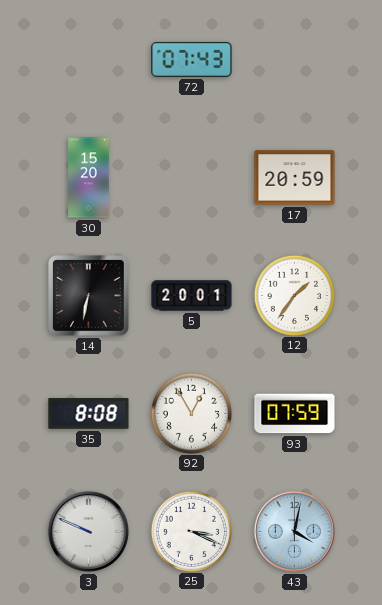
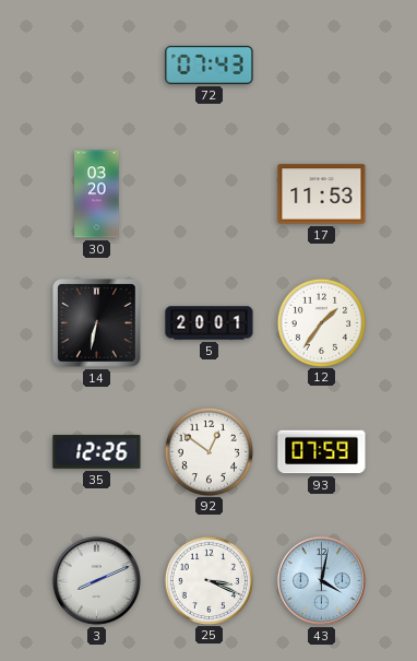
30: 15:20 -> 03:20
17: 20:59 -> 11:53
35: 8:08 -> 12:26
92: 12:55 -> 12:51
3: 9:49 -> 8:11
